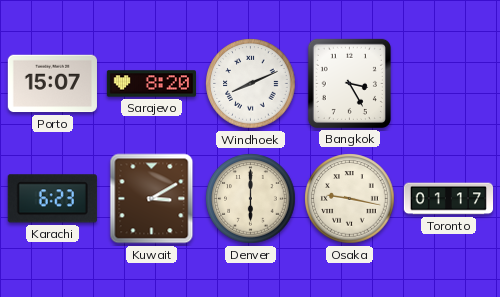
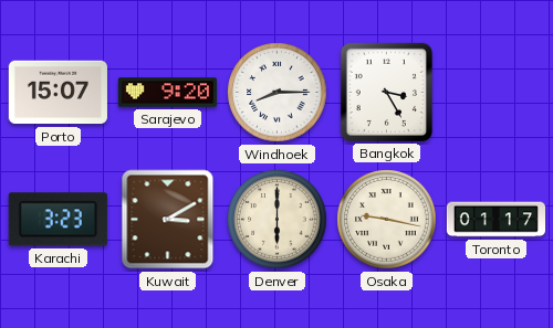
Sarajevo: 8:20 -> 9:20
Windhoek: 8:11 -> 8:15
Karachi: 6:23 -> 3:23
